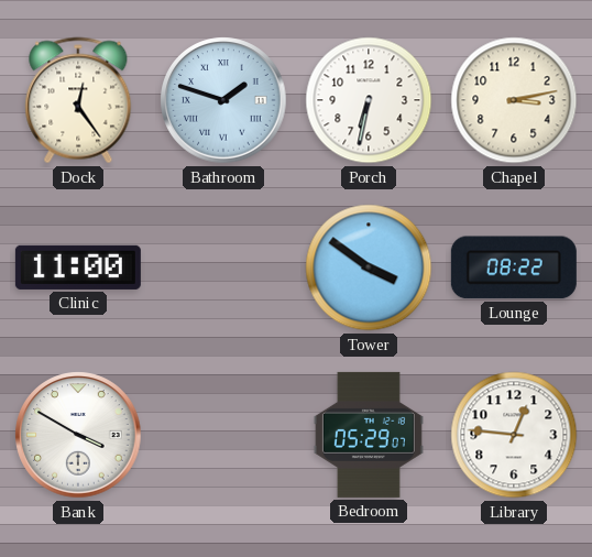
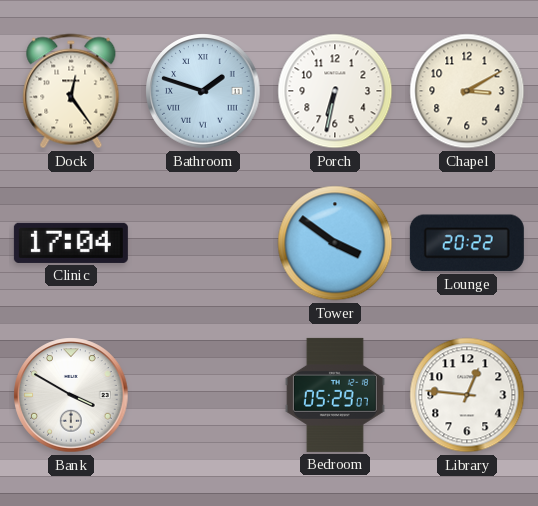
Chapel: 3:13 -> 3:10
Clinic: 11:00 -> 17:04
Lounge: 08:22 -> 20:22
